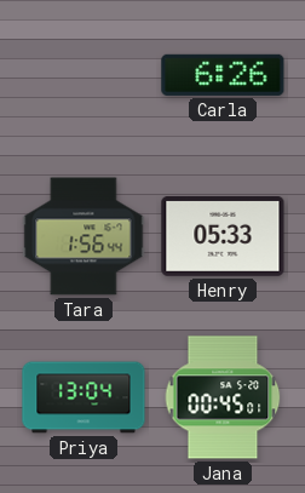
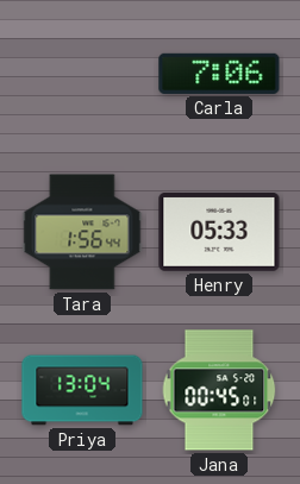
Carla: 6:26 -> 7:06
